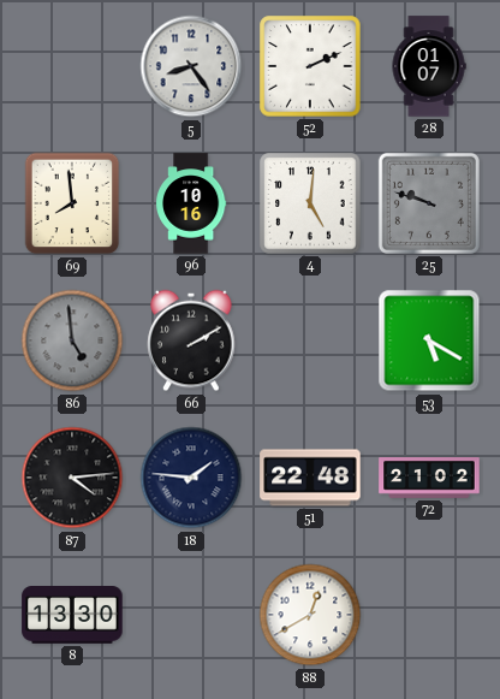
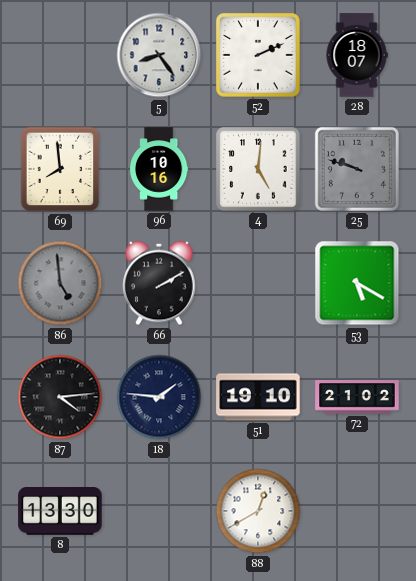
28: 01:07 -> 18:07
51: 22:48 -> 19:10
